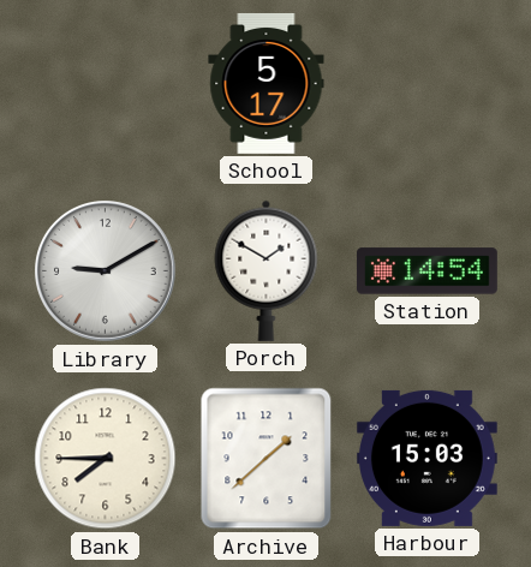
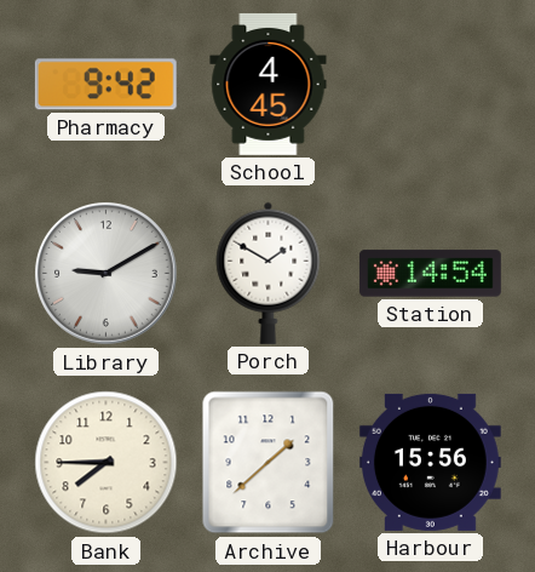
Pharmacy: none -> 9:42
School: 5:17 -> 4:45
Harbour: 15:03 -> 15:56
